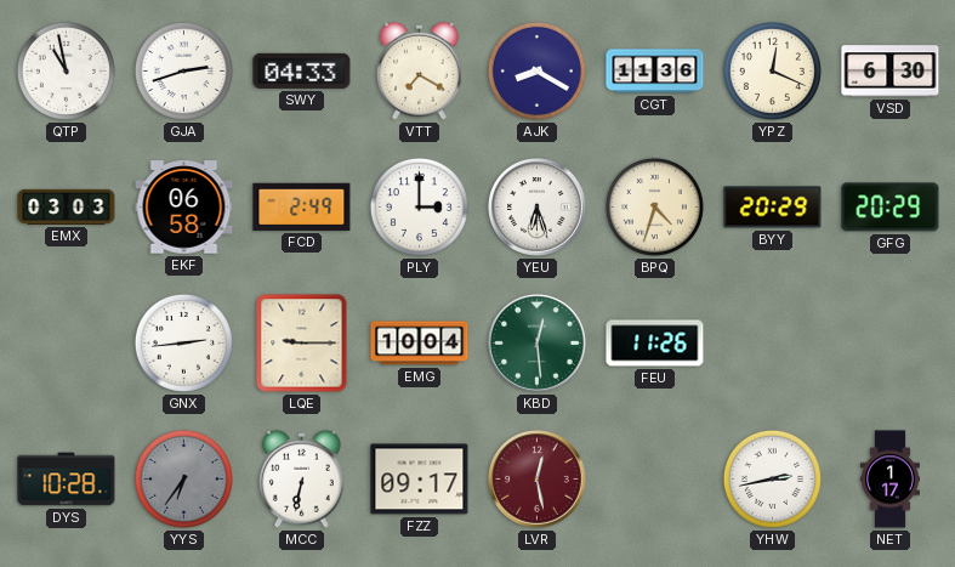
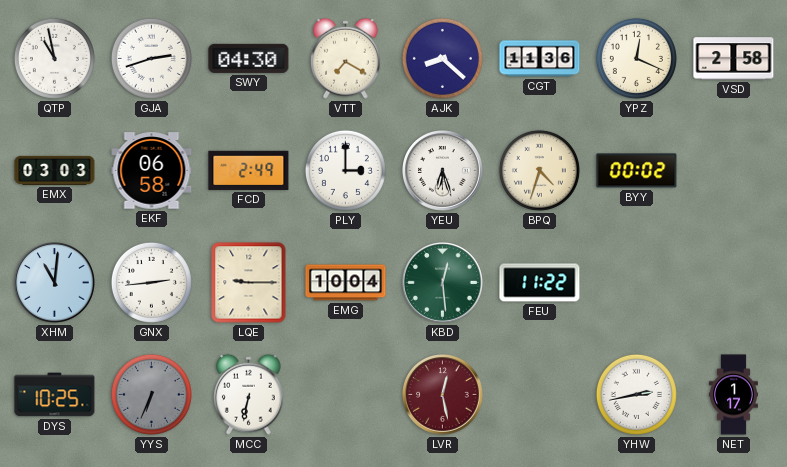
SWY: 04:33 -> 04:30
AJK: 8:20 -> 8:22
VSD: 6:30 -> 2:58
BYY: 20:29 -> 00:02
GFG: 20:29 -> none
XHM: none -> 11:01
FEU: 11:26 -> 11:22
DYS: 10:28 -> 10:25
YYS: 6:36 -> 6:34
FZZ: 09:17 -> none
